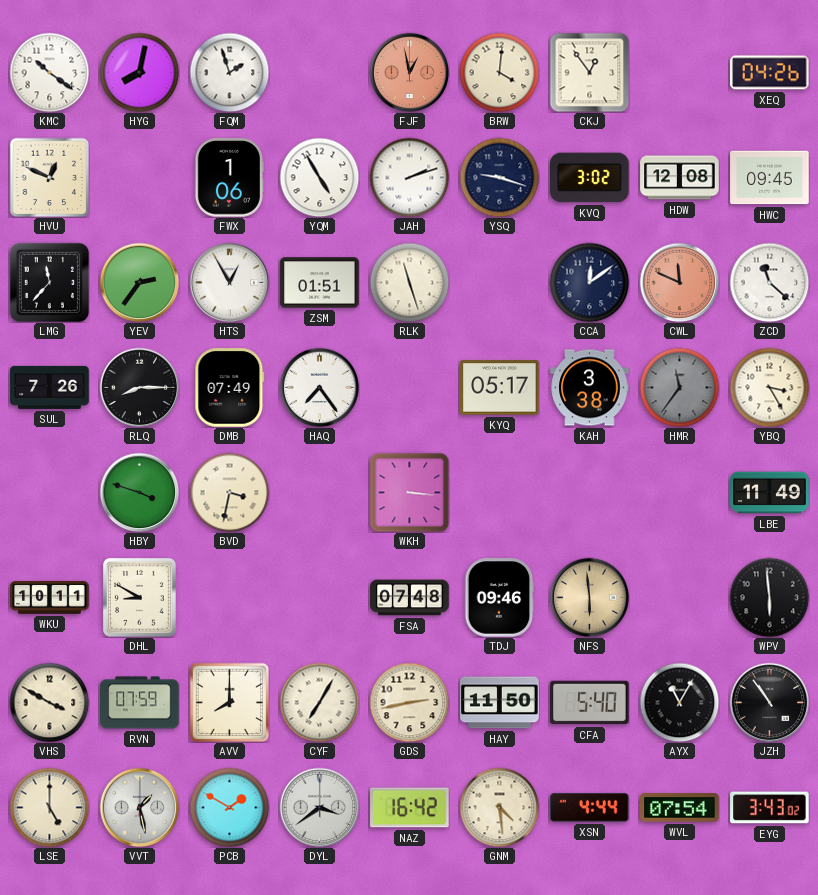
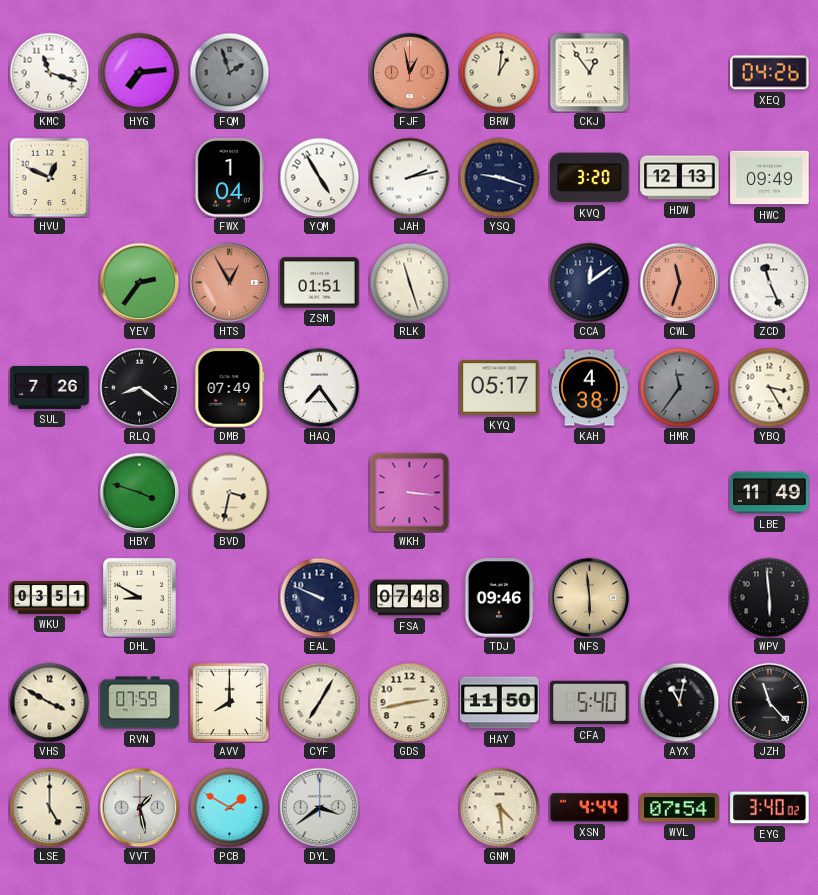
KMC: 10:21 -> 11:18
HYG: 8:02 -> 7:14
FQM dial: white -> grey
BRW: 4:01 -> 1:01
FWX: 1:06 -> 1:04
JAH: 2:12 -> 2:13
KVQ: 3:02 -> 3:20
HDW: 12:08 -> 12:13
HWC: 09:45 -> 09:49
LMG: 11:37 -> none
HTS dial: white -> salmon
CWL: 11:49 -> 11:33
ZCD: 11:22 -> 11:26
RLQ: 8:15 -> 8:21
KAH: 3:38 -> 4:38
WKU: 10:11 -> 03:51
EAL: none -> 9:49
AYX: 11:05 -> 11:02
JZH: 10:54 -> 11:23
NAZ: 16:42 -> none
EYG: 3:43 -> 3:40
